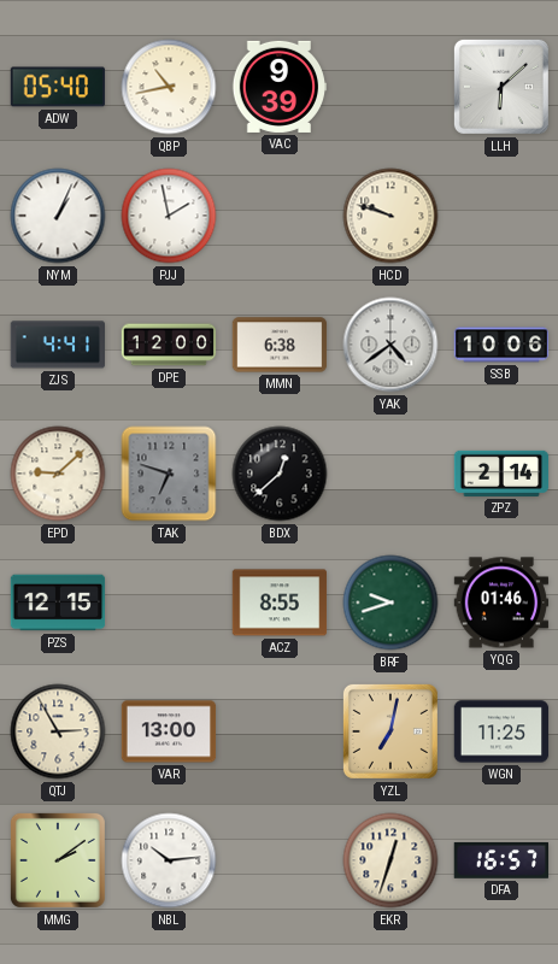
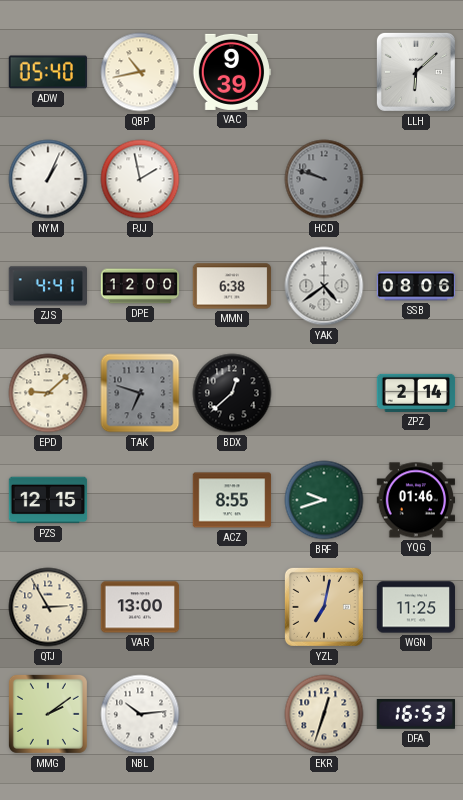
HCD dial: cream -> grey
SSB: 10:06 -> 08:06
DFA: 16:57 -> 16:53
